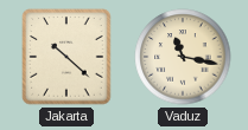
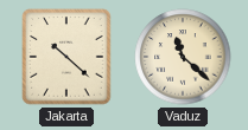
Vaduz: 11:17 -> 11:22
